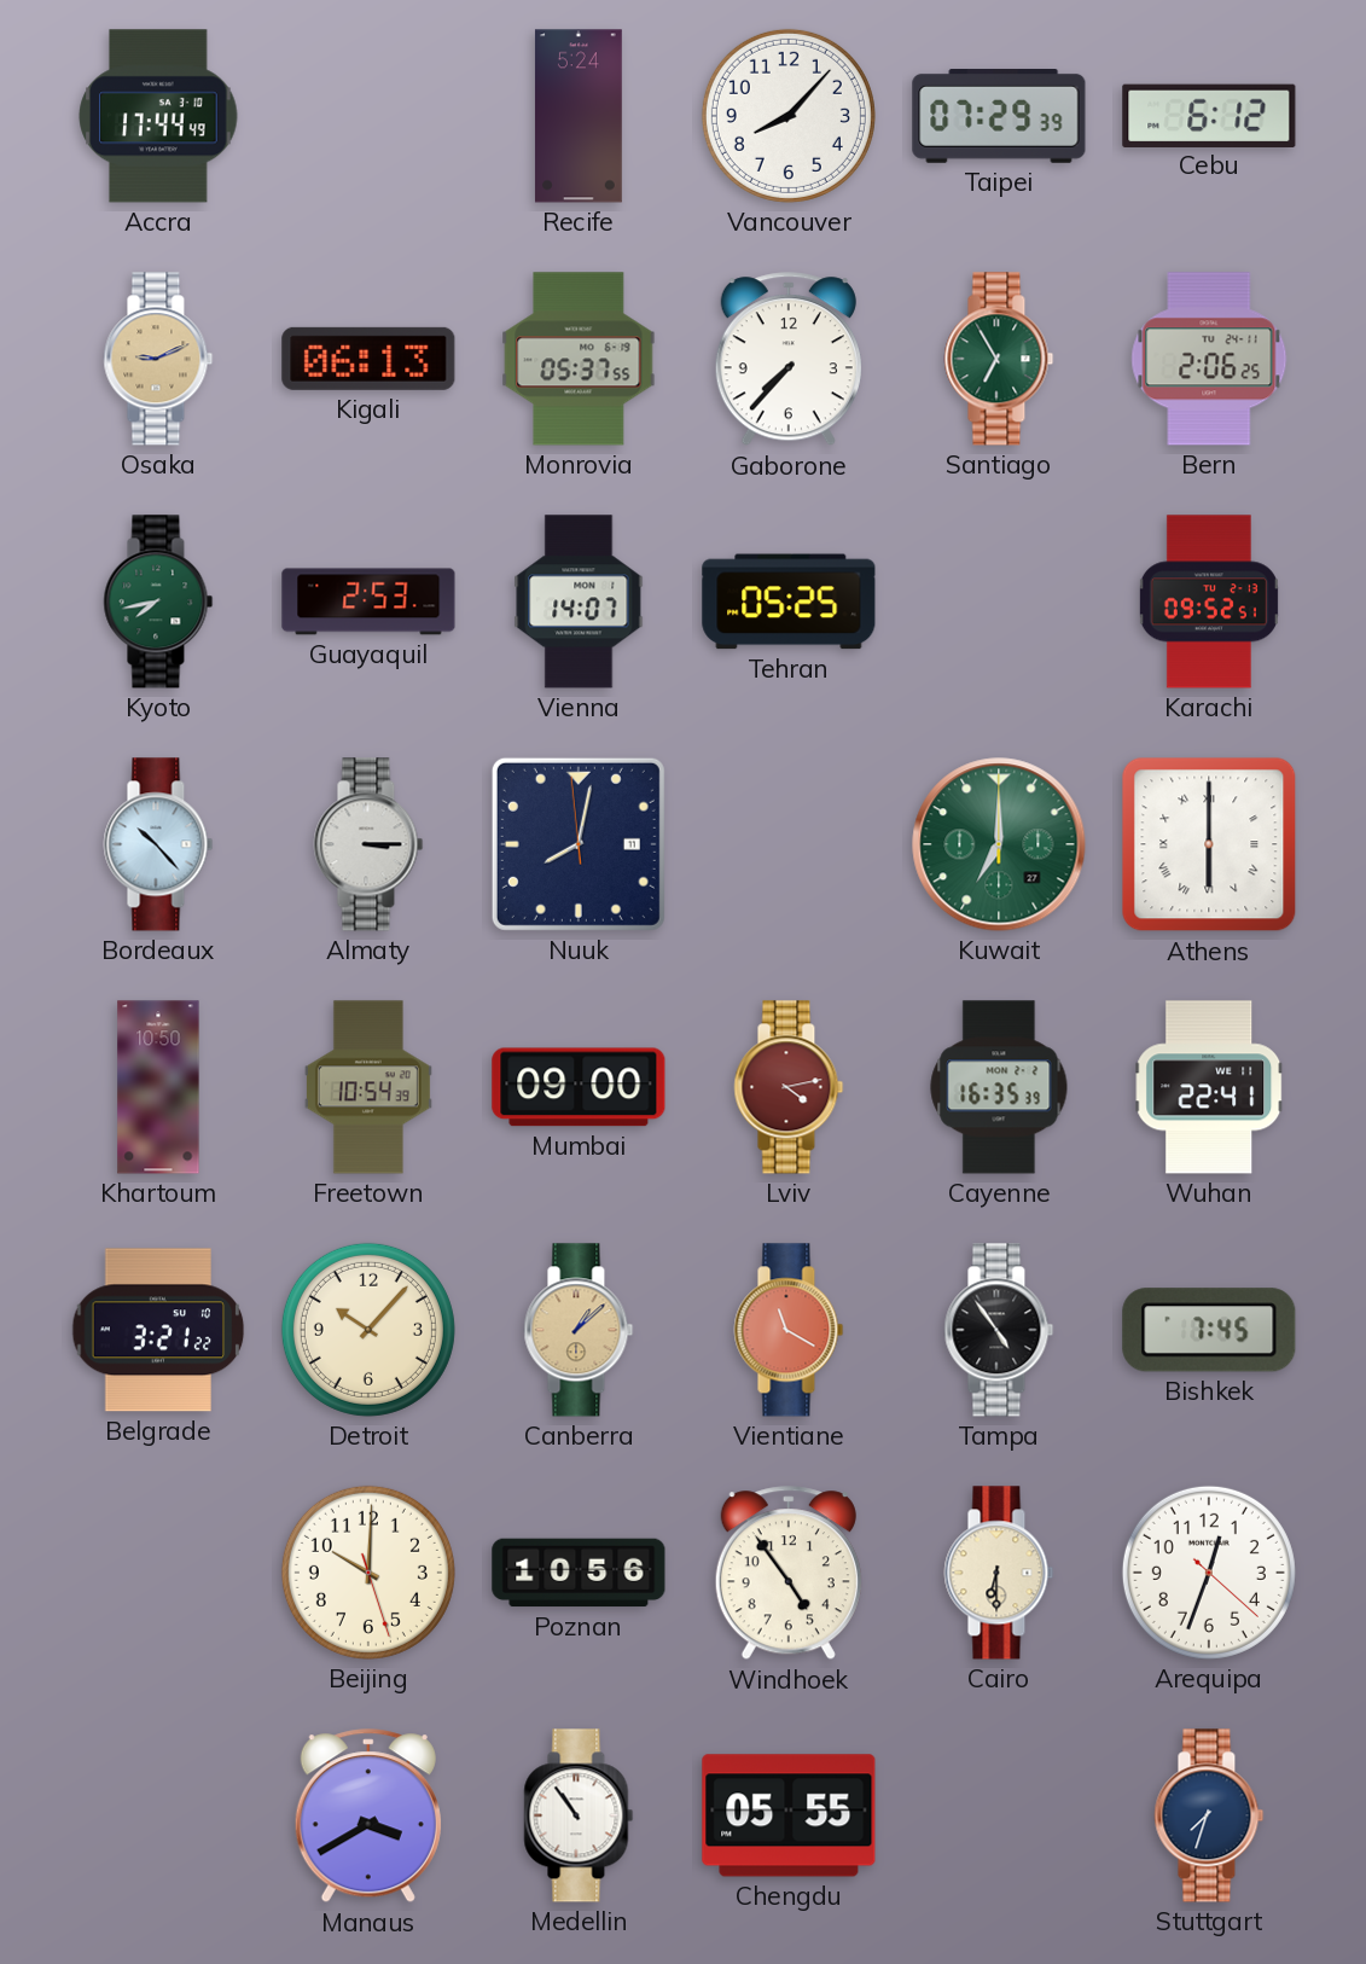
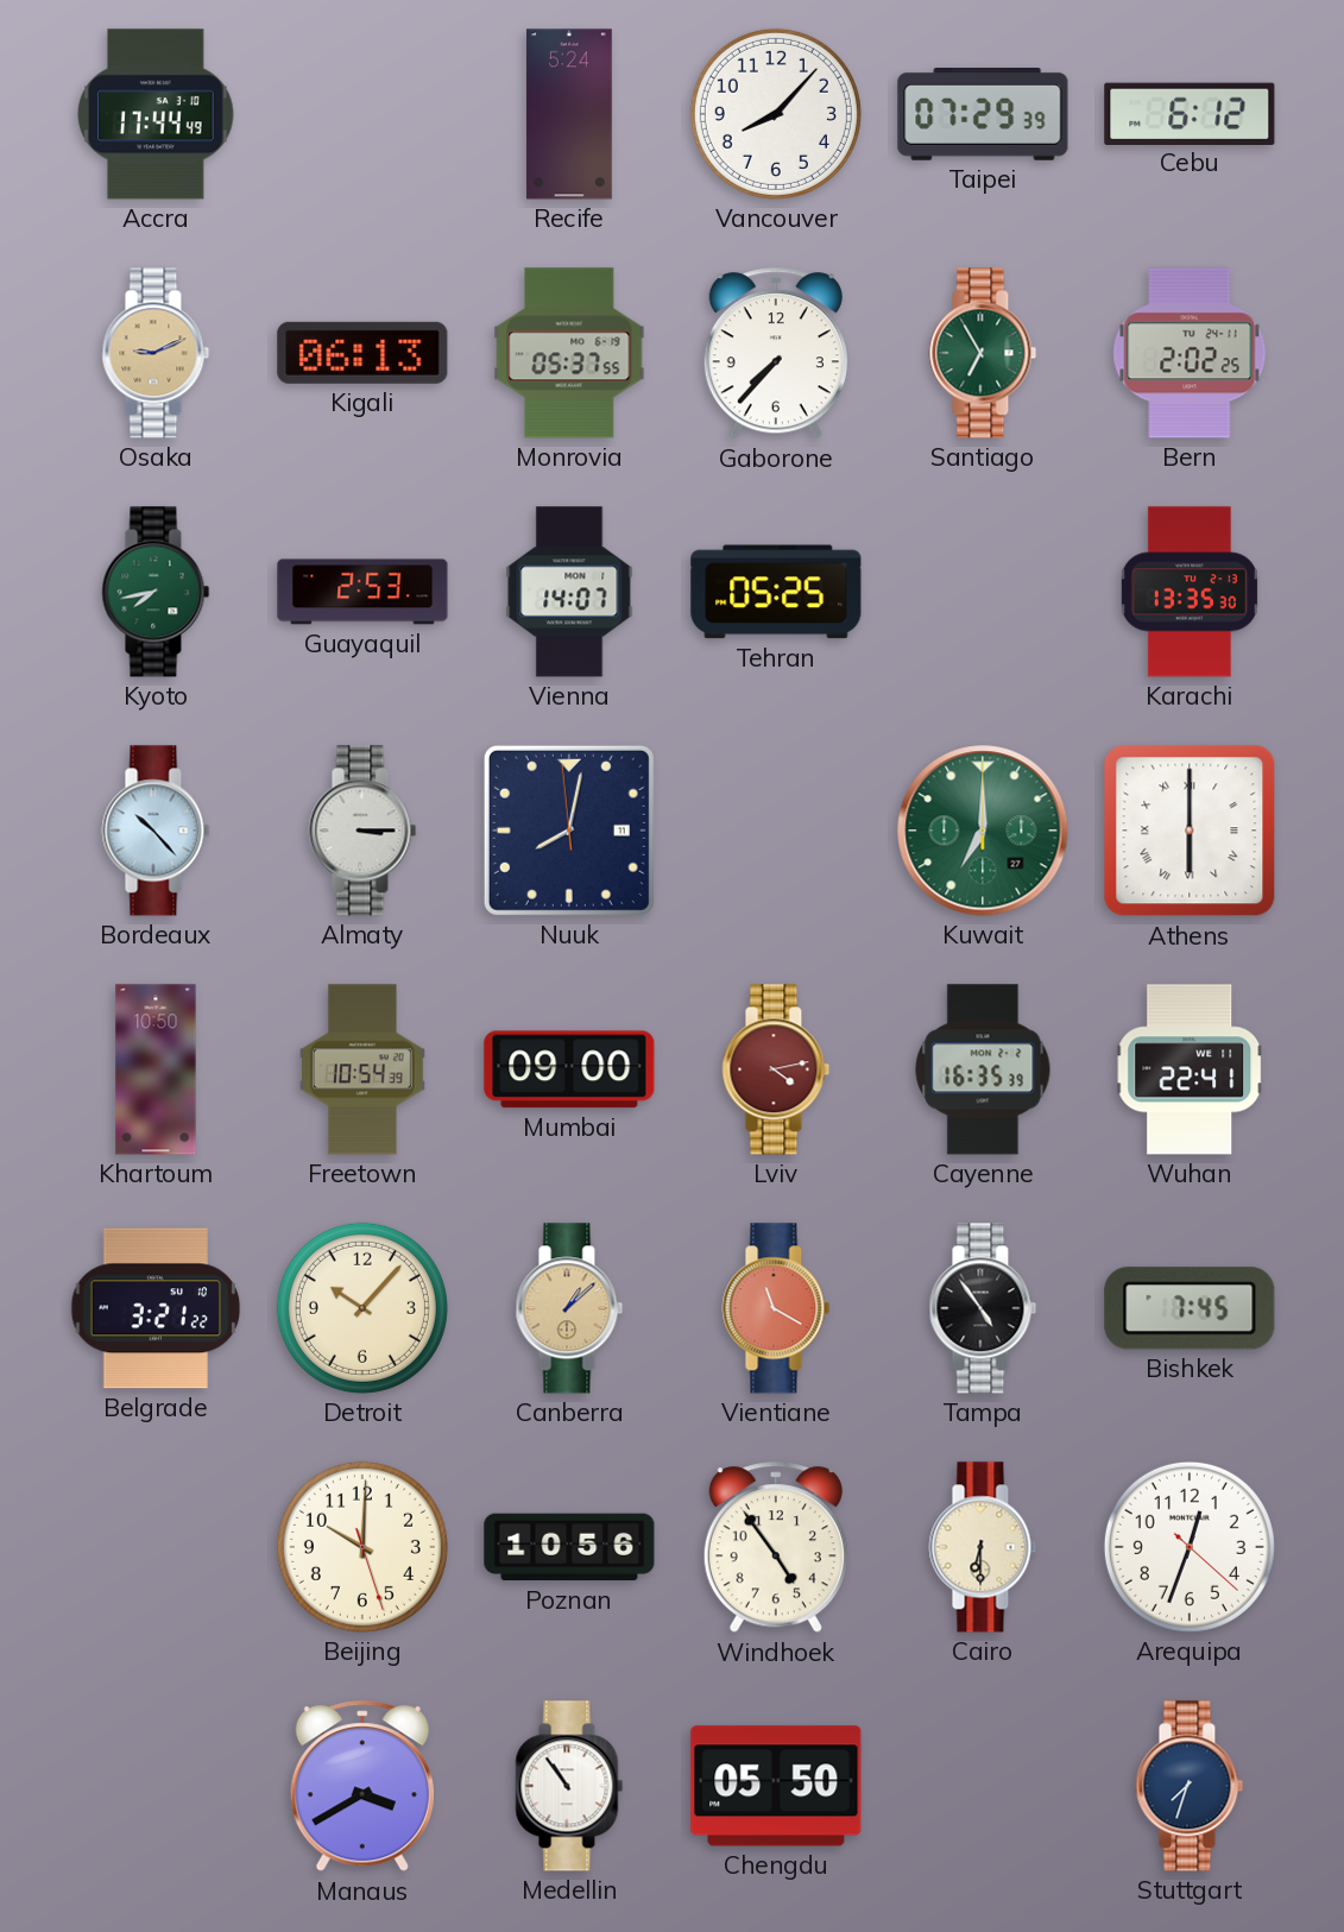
Bern: 2:06 -> 2:02
Karachi: 09:52 -> 13:35
Chengdu: 05:55 -> 05:50
